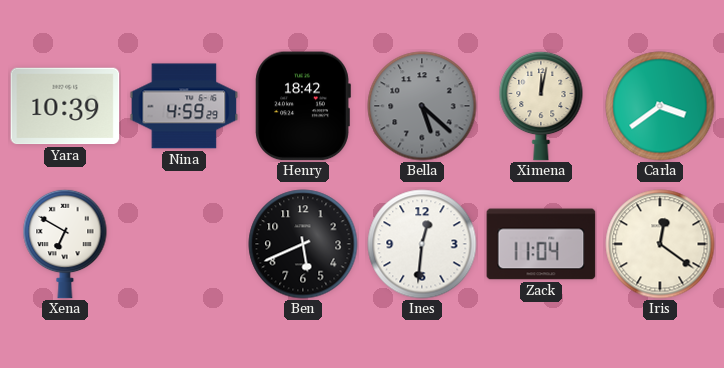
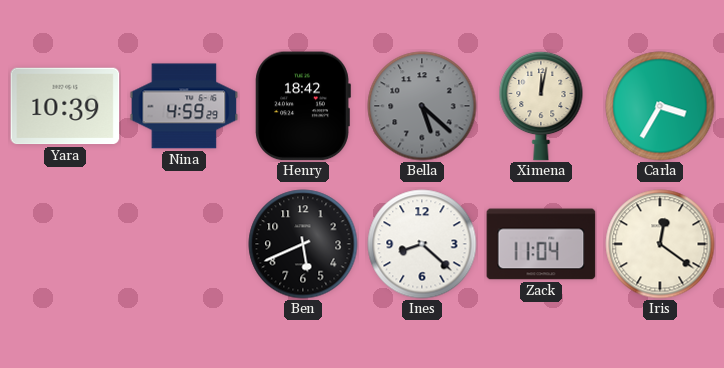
Carla: 3:39 -> 3:35
Xena: 6:50 -> none
Ines: 12:31 -> 8:22
